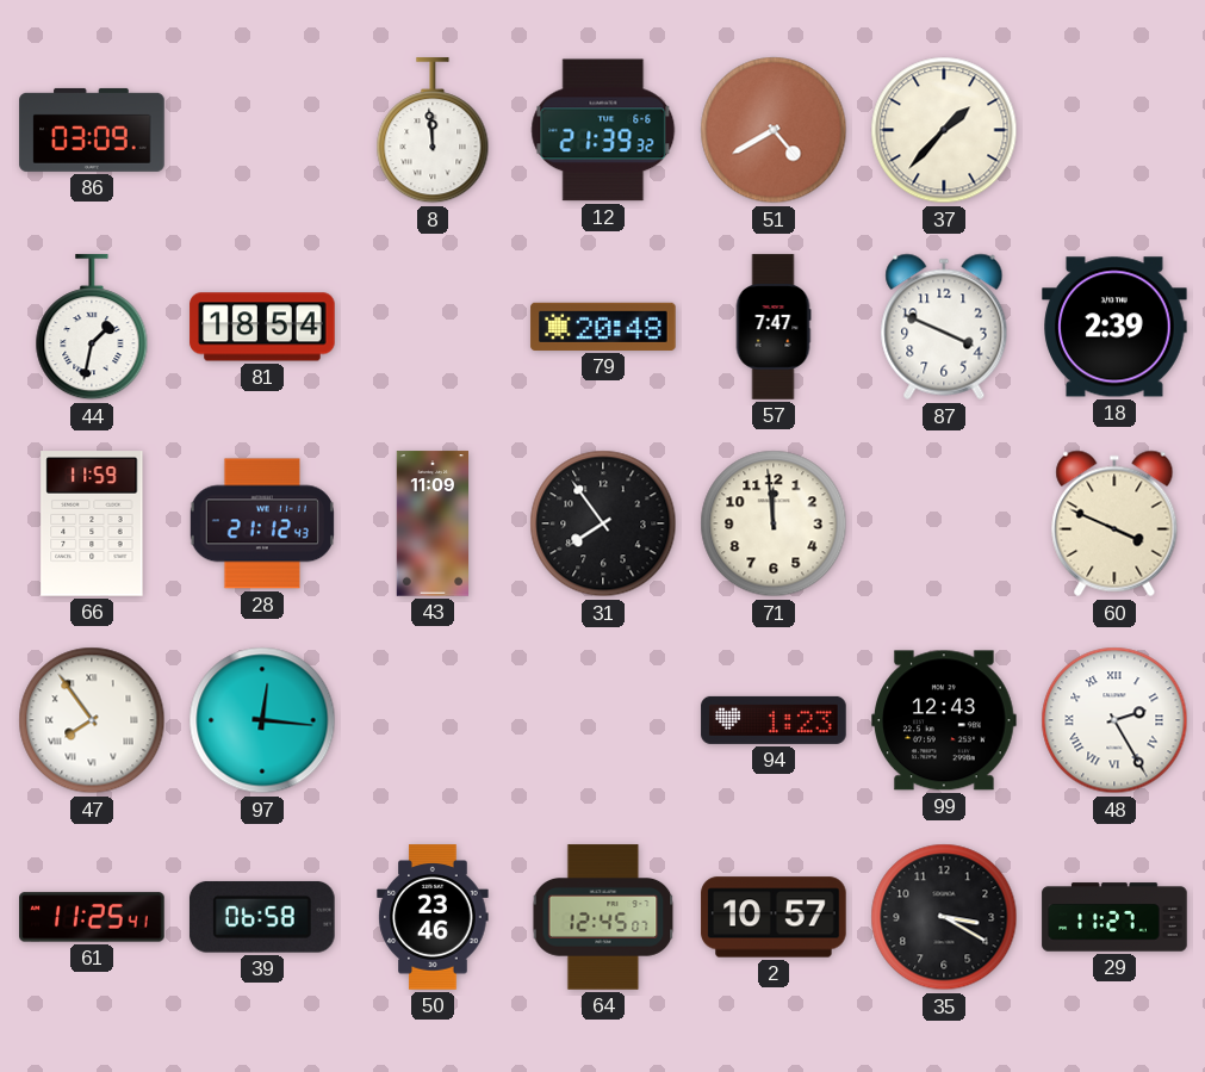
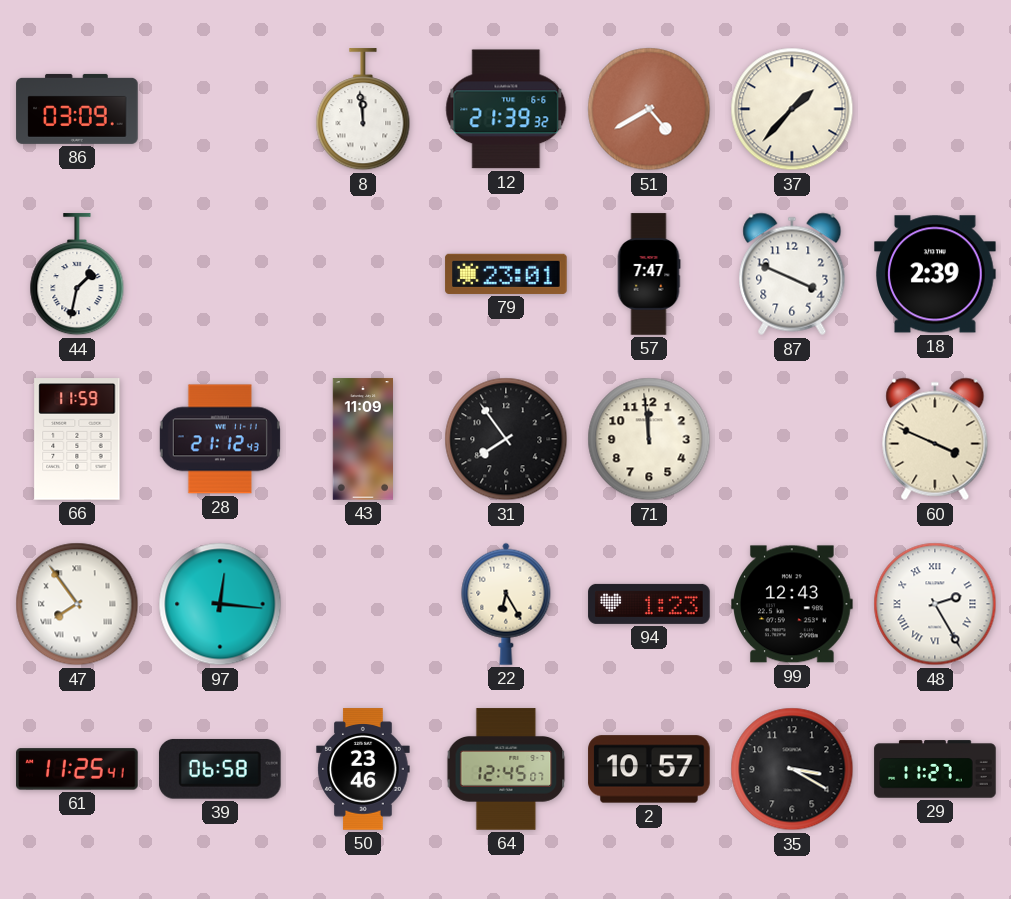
81: 18:54 -> none
79: 20:48 -> 23:01
22: none -> 6:25
